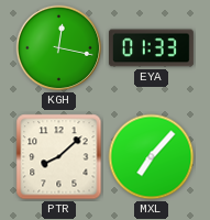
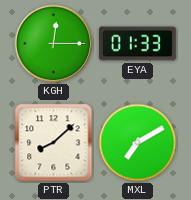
KGH: 12:17 -> 12:15
MXL: 7:07 -> 7:10
